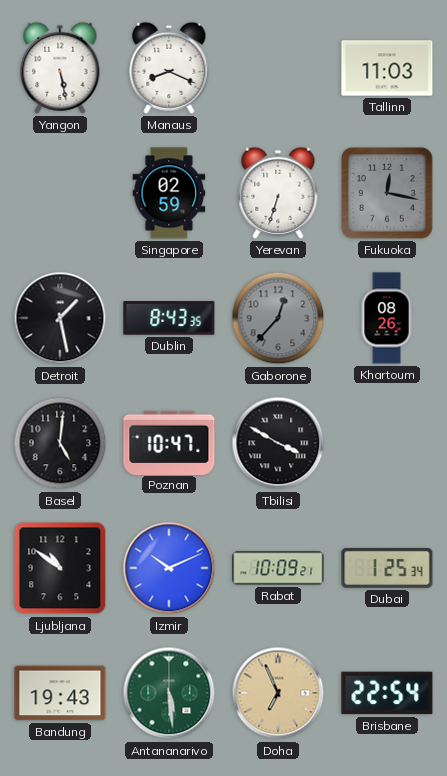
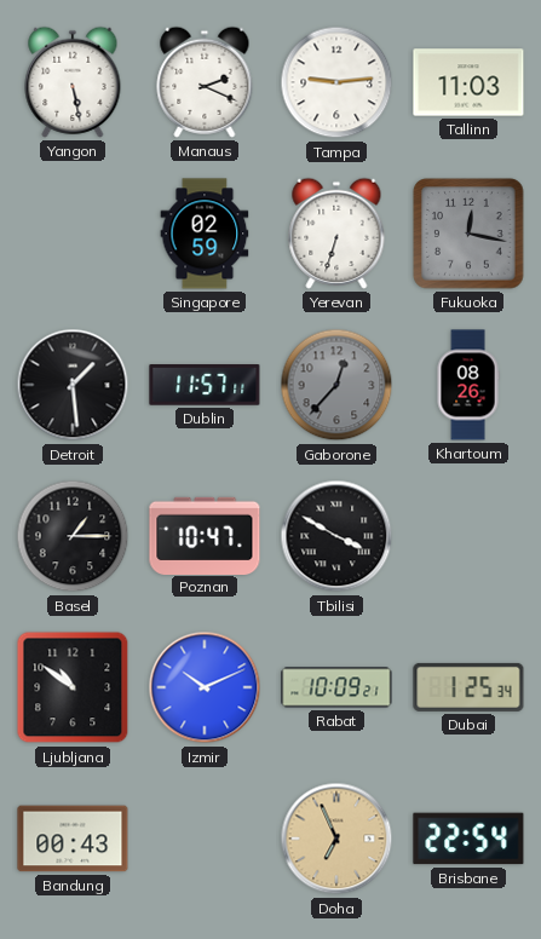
Manaus: 8:19 -> 2:19
Tampa: none -> 9:14
Detroit: 1:28 -> 1:29
Dublin: 8:43 -> 11:57
Basel: 5:01 -> 1:15
Bandung: 19:43 -> 00:43
Antananarivo: 5:29 -> none
